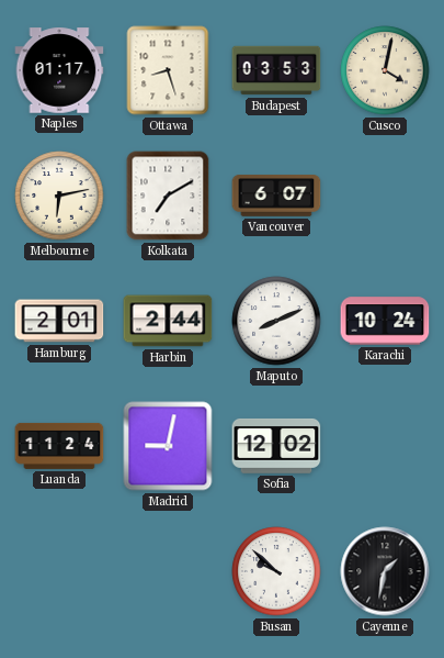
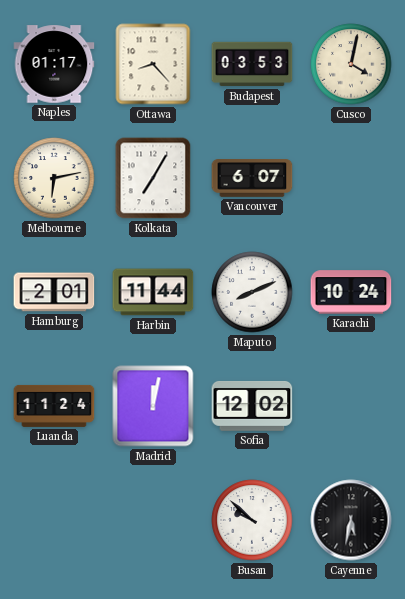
Ottawa: 8:27 -> 8:23
Kolkata: 7:10 -> 7:05
Harbin: 2:44 -> 11:44
Madrid: 9:02 -> 12:02
Cayenne: 1:32 -> 5:32
